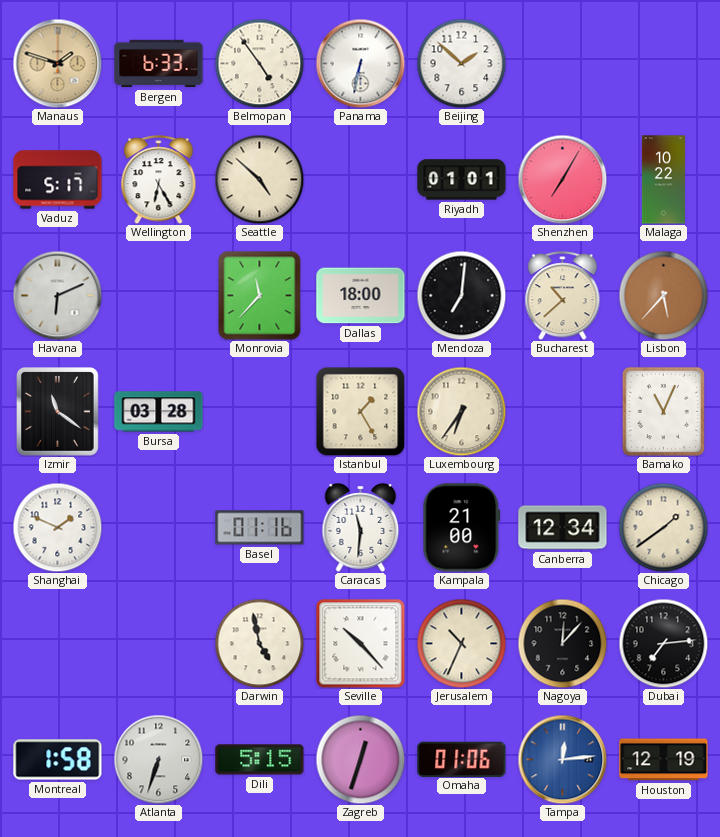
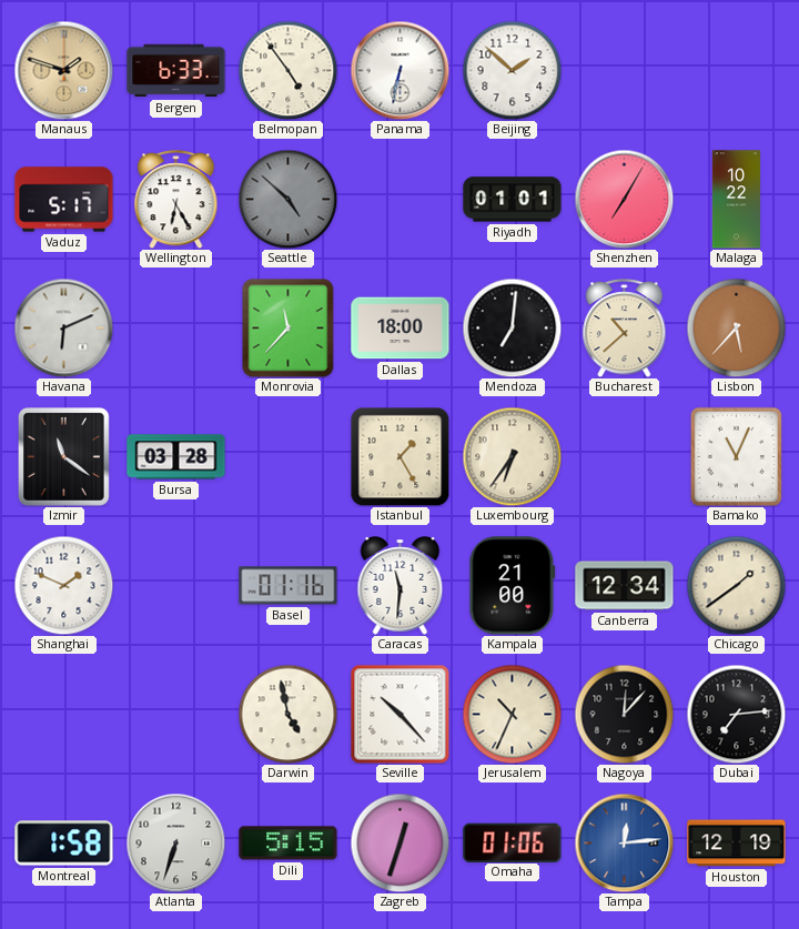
Seattle dial: cream -> grey
